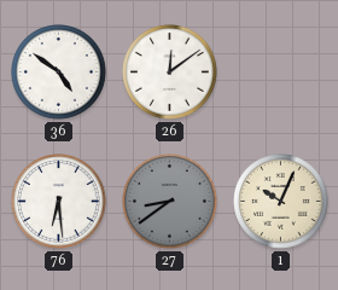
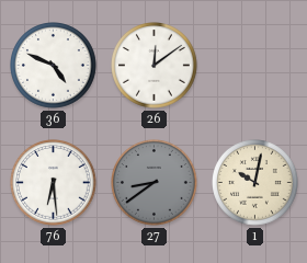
36: 4:51 -> 4:49
1: 10:04 -> 10:02
